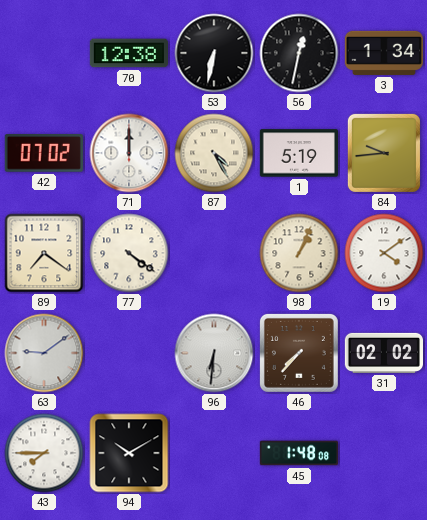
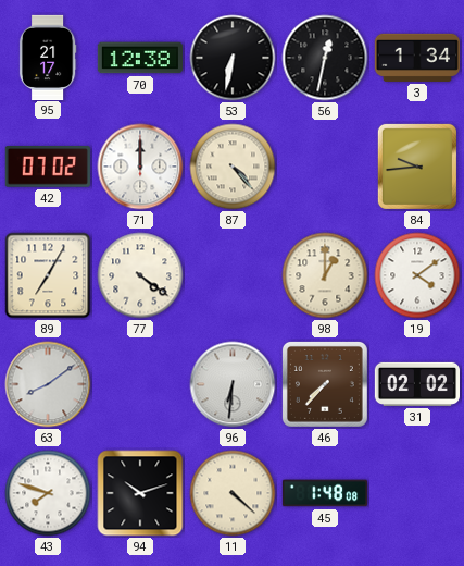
95: none -> 21:17
87: 4:25 -> 4:23
1: 5:19 -> none
89: 7:21 -> 7:05
98: 1:04 -> 1:00
63: 9:09 -> 8:09
43: 7:45 -> 7:48
94: 10:10 -> 10:12
11: none -> 4:22
